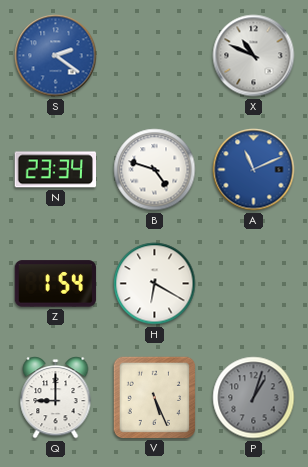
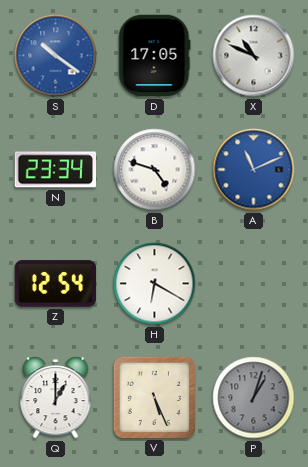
S: 2:21 -> 10:21
D: none -> 17:05
Z: 1:54 -> 12:54
Q: 9:00 -> 1:00
